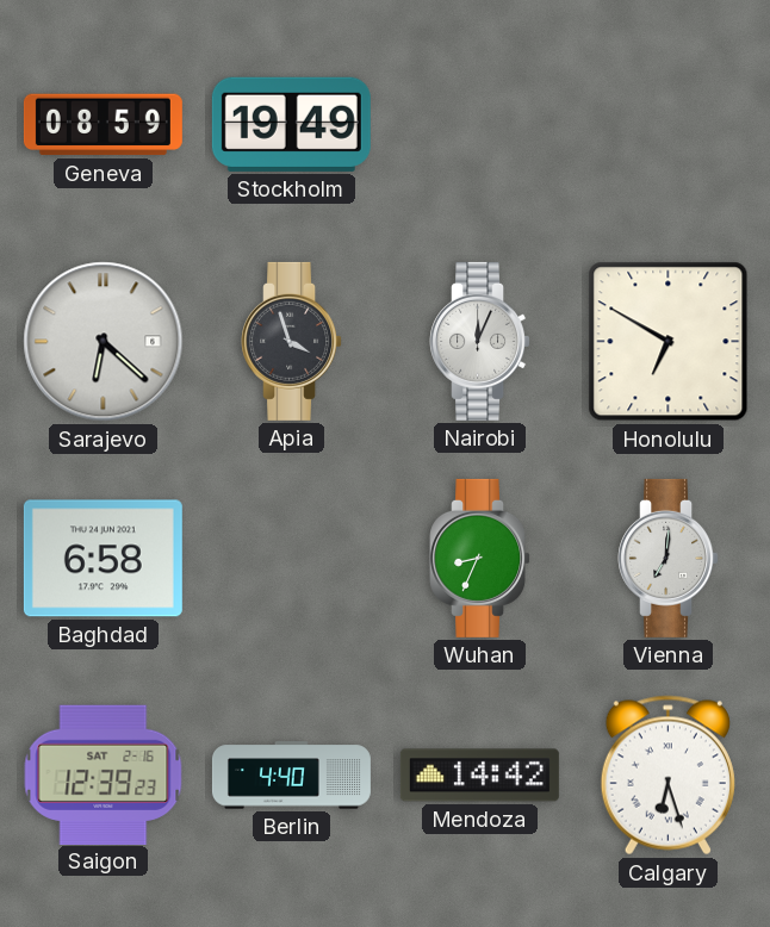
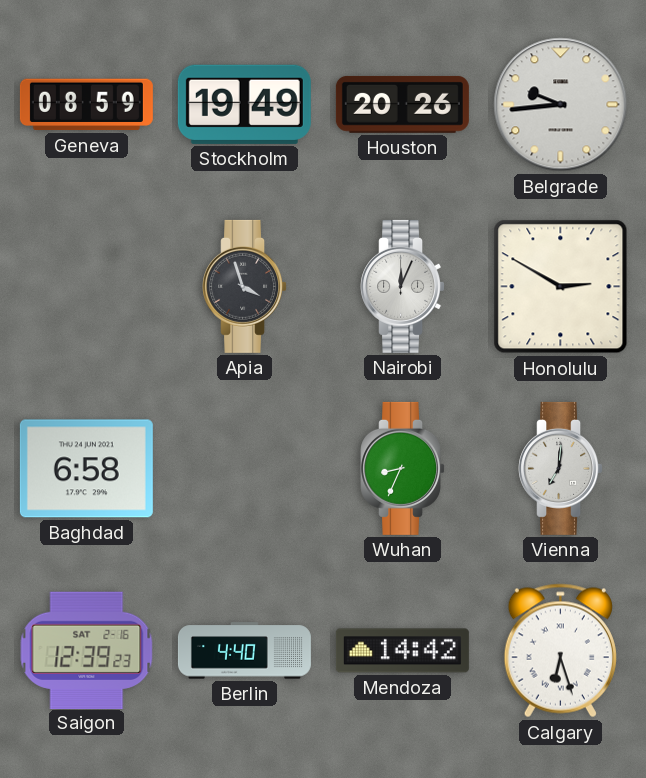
Houston: none -> 20:26
Belgrade: none -> 9:44
Sarajevo: 6:22 -> none
Honolulu: 6:50 -> 2:50
